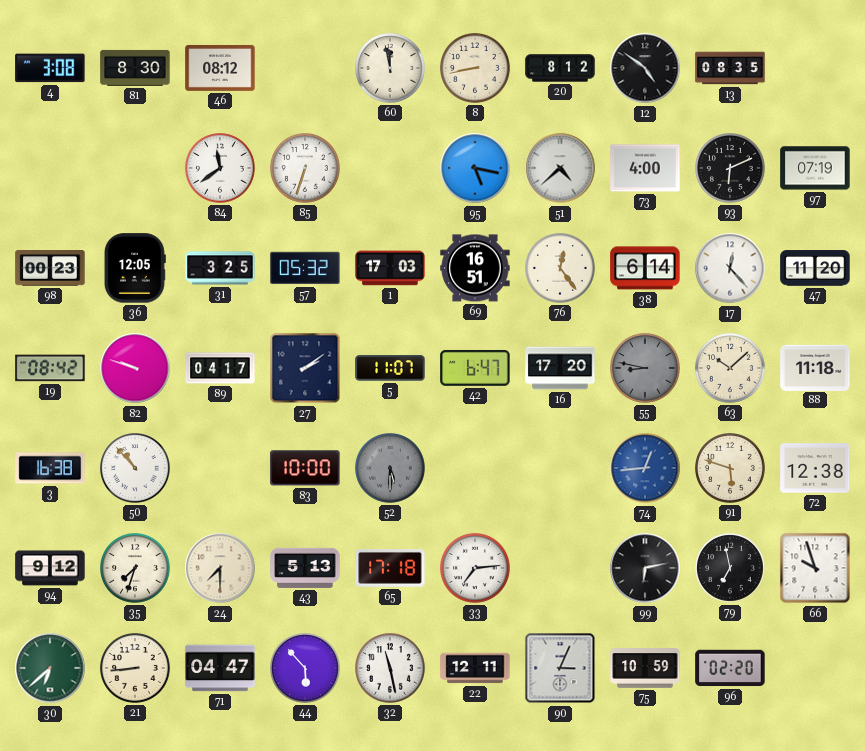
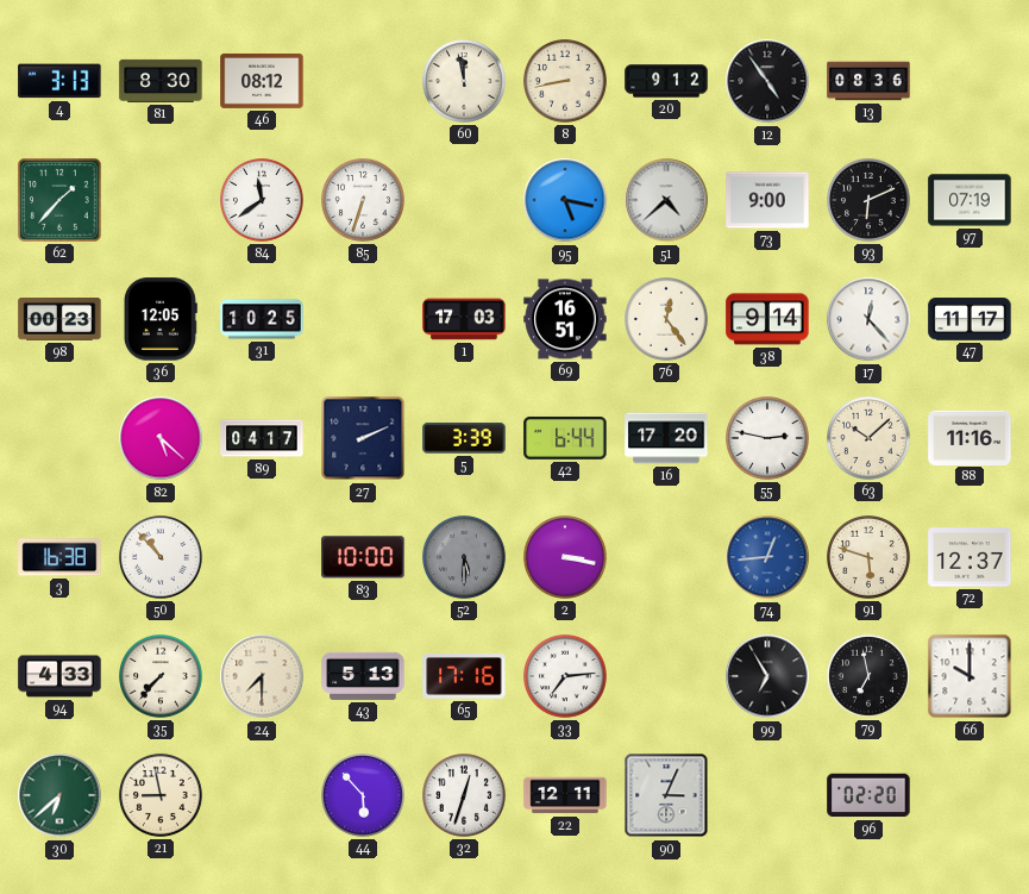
4: 3:08 -> 3:13
20: 8:12 -> 9:12
12: 4:51 -> 4:54
13: 08:35 -> 08:36
62: none -> 1:37
73: 4:00 -> 9:00
31: 3:25 -> 10:25
57: 05:32 -> none
38: 6:14 -> 9:14
47: 11:20 -> 11:17
19: 08:42 -> none
82: 9:48 -> 5:22
27: 2:09 -> 2:11
5: 11:07 -> 3:39
42: 6:47 -> 6:44
55: 8:47 -> 2:47
55 dial: grey -> white
88: 11:18 -> 11:16
2: none -> 3:17
72: 12:38 -> 12:37
94: 9:12 -> 4:33
35: 7:33 -> 7:37
65: 17:18 -> 17:16
99: 6:13 -> 6:55
66: 9:57 -> 10:00
21: 8:44 -> 8:58
71: 04:47 -> none
32: 11:28 -> 12:33
75: 10:59 -> none
